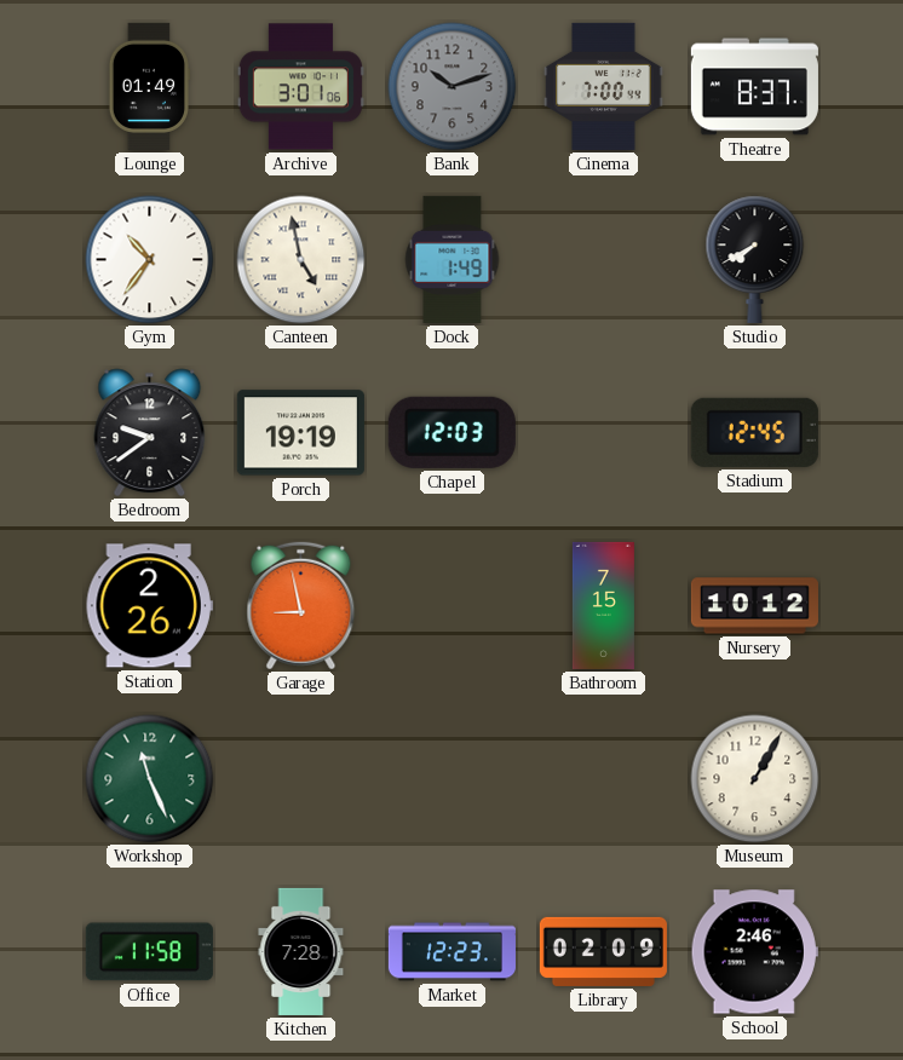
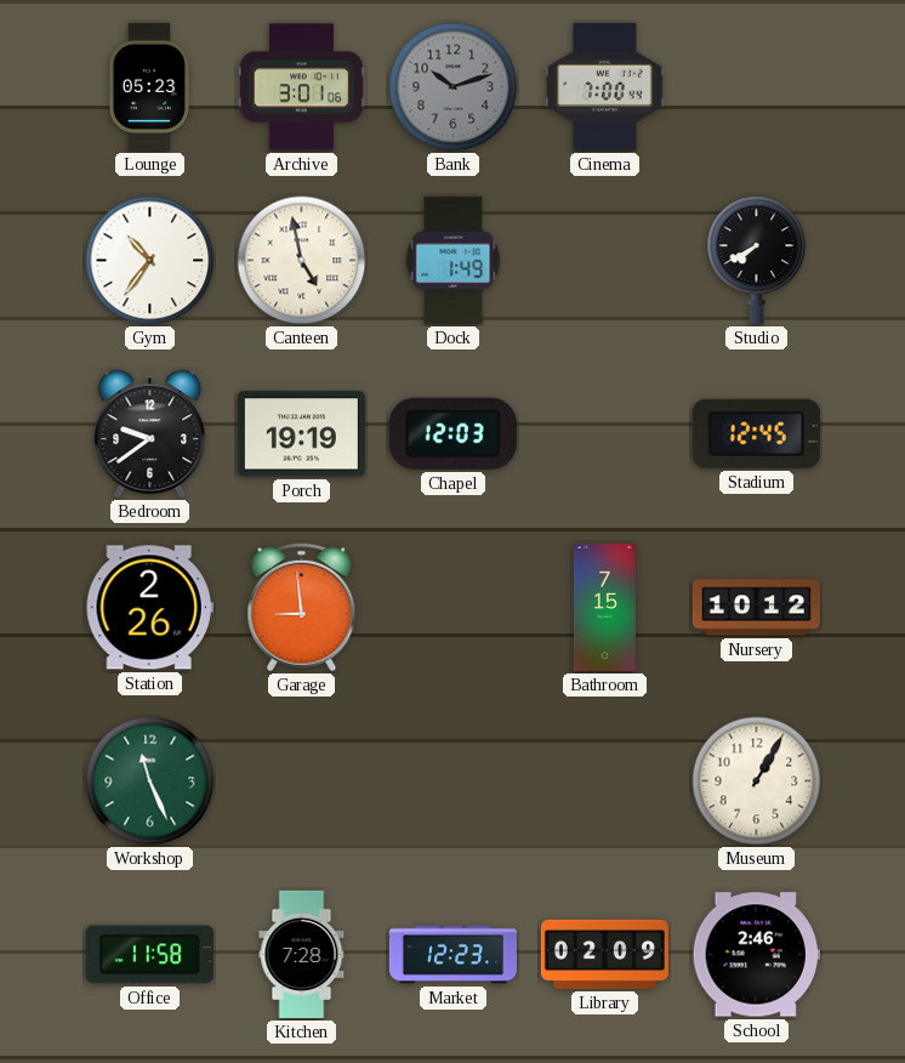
Lounge: 01:49 -> 05:23
Theatre: 8:37 -> none
Garage: 8:58 -> 8:59
